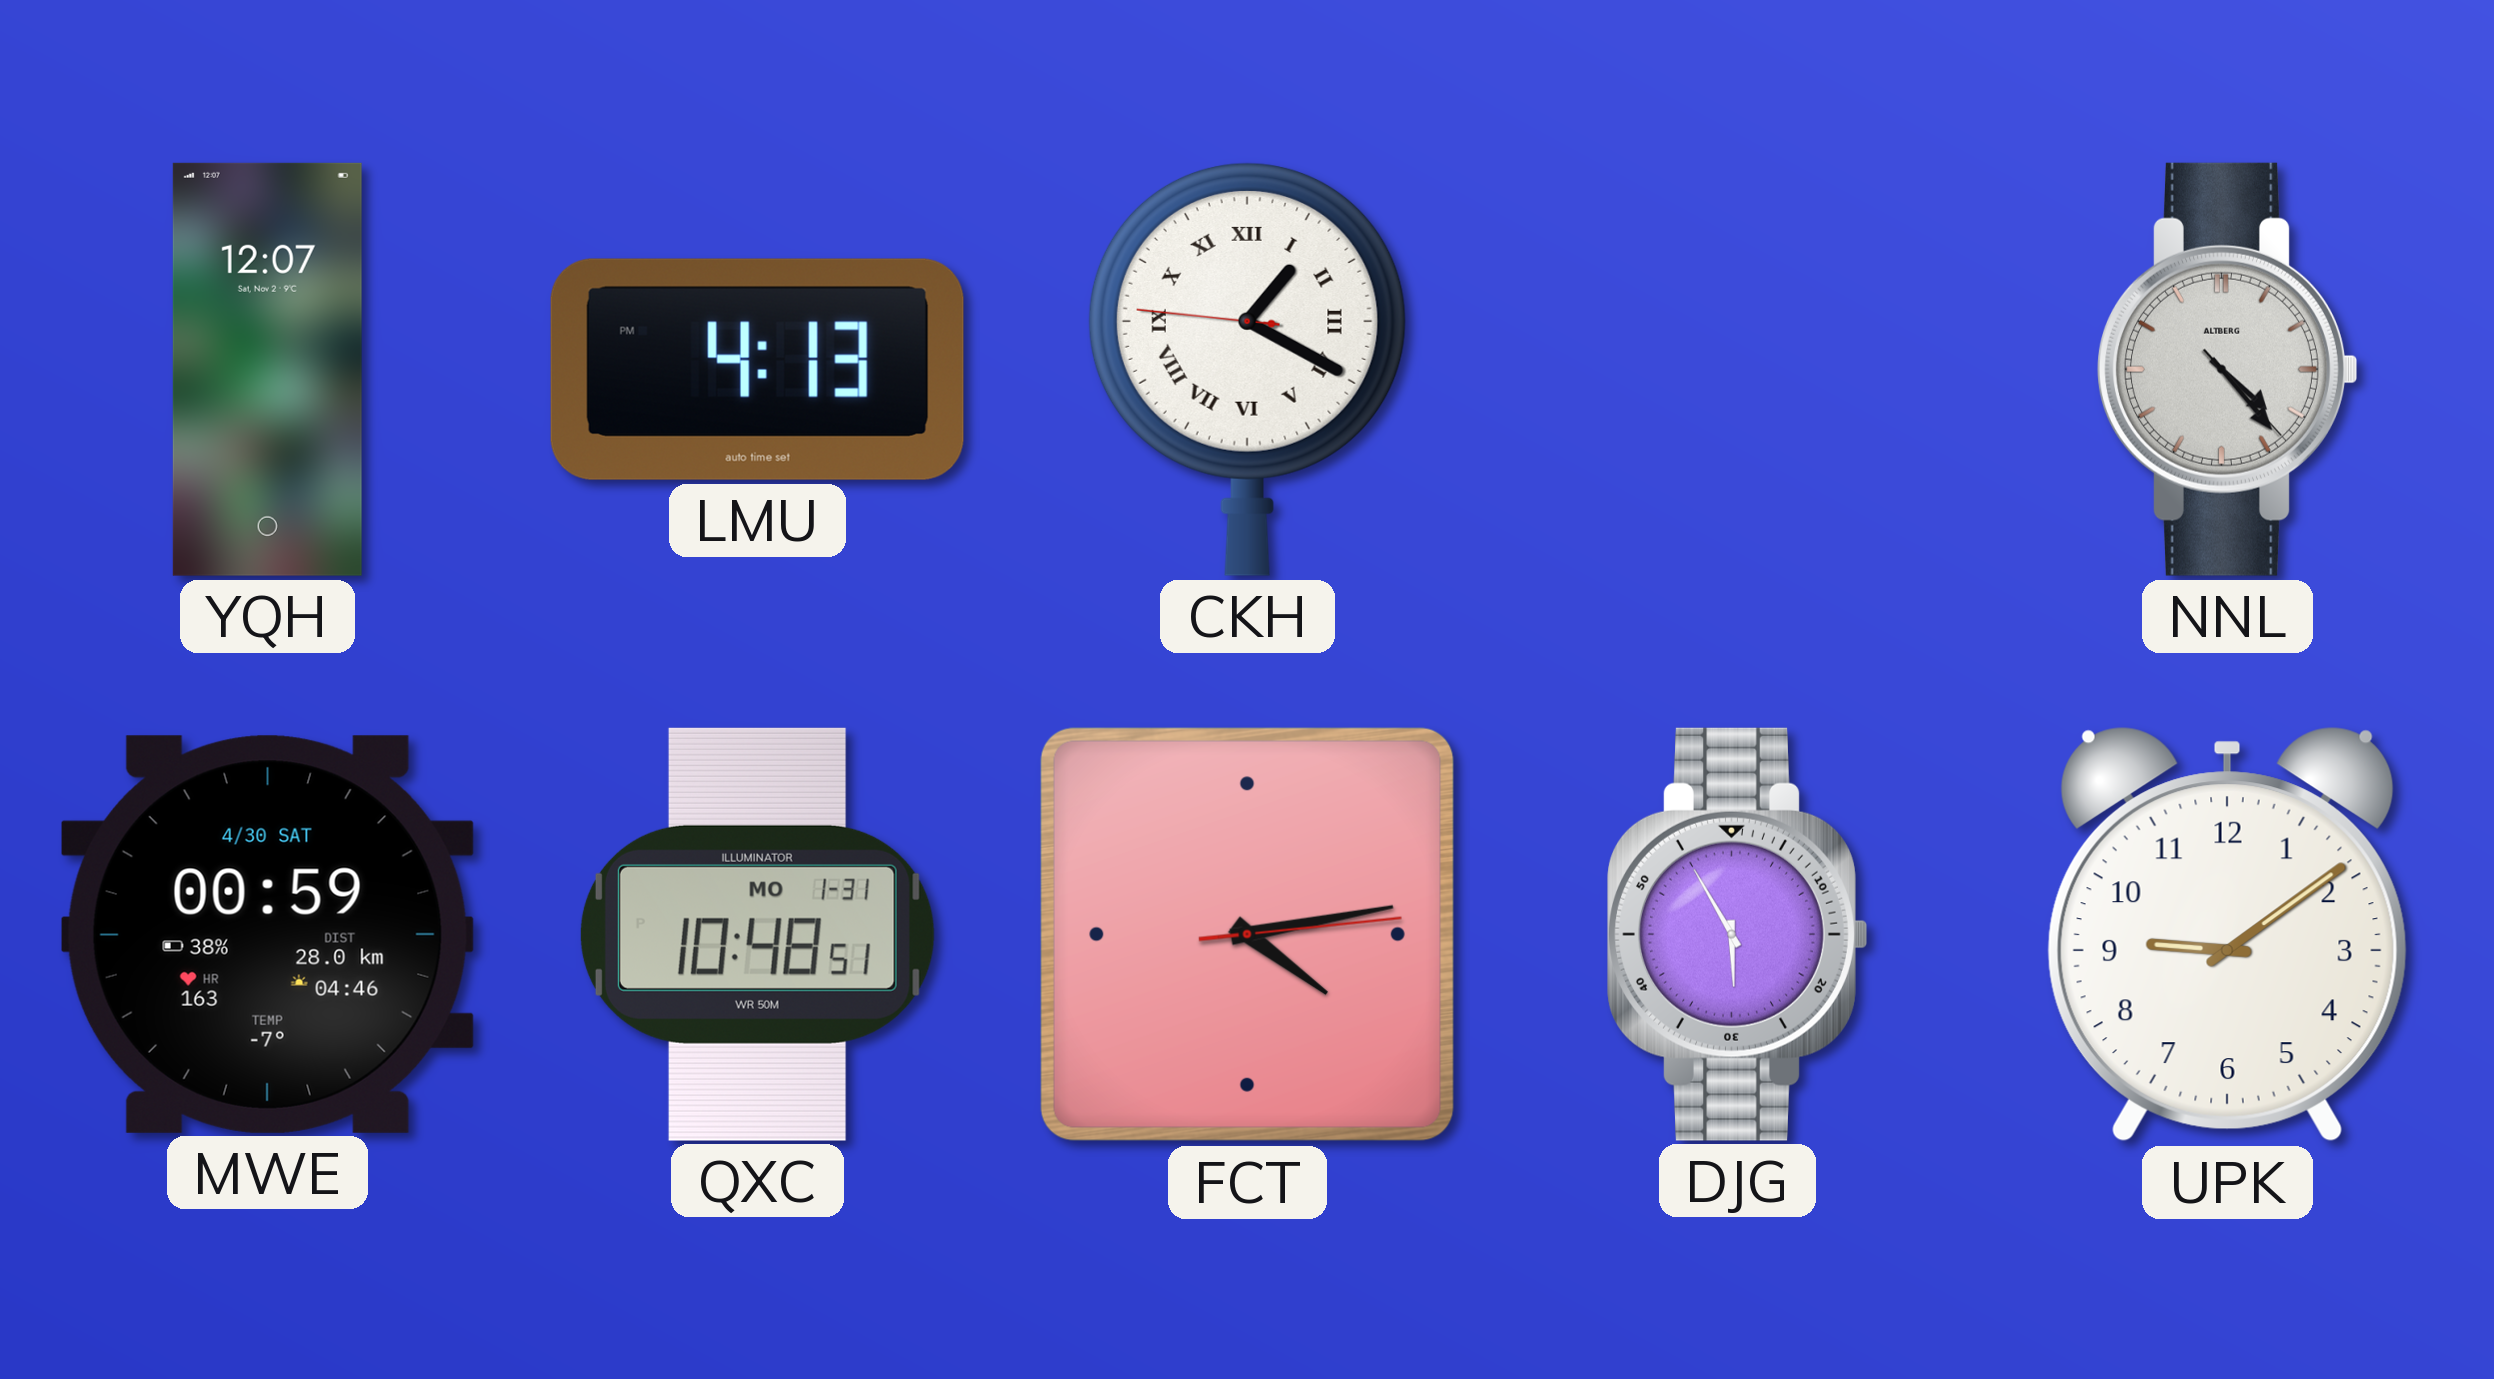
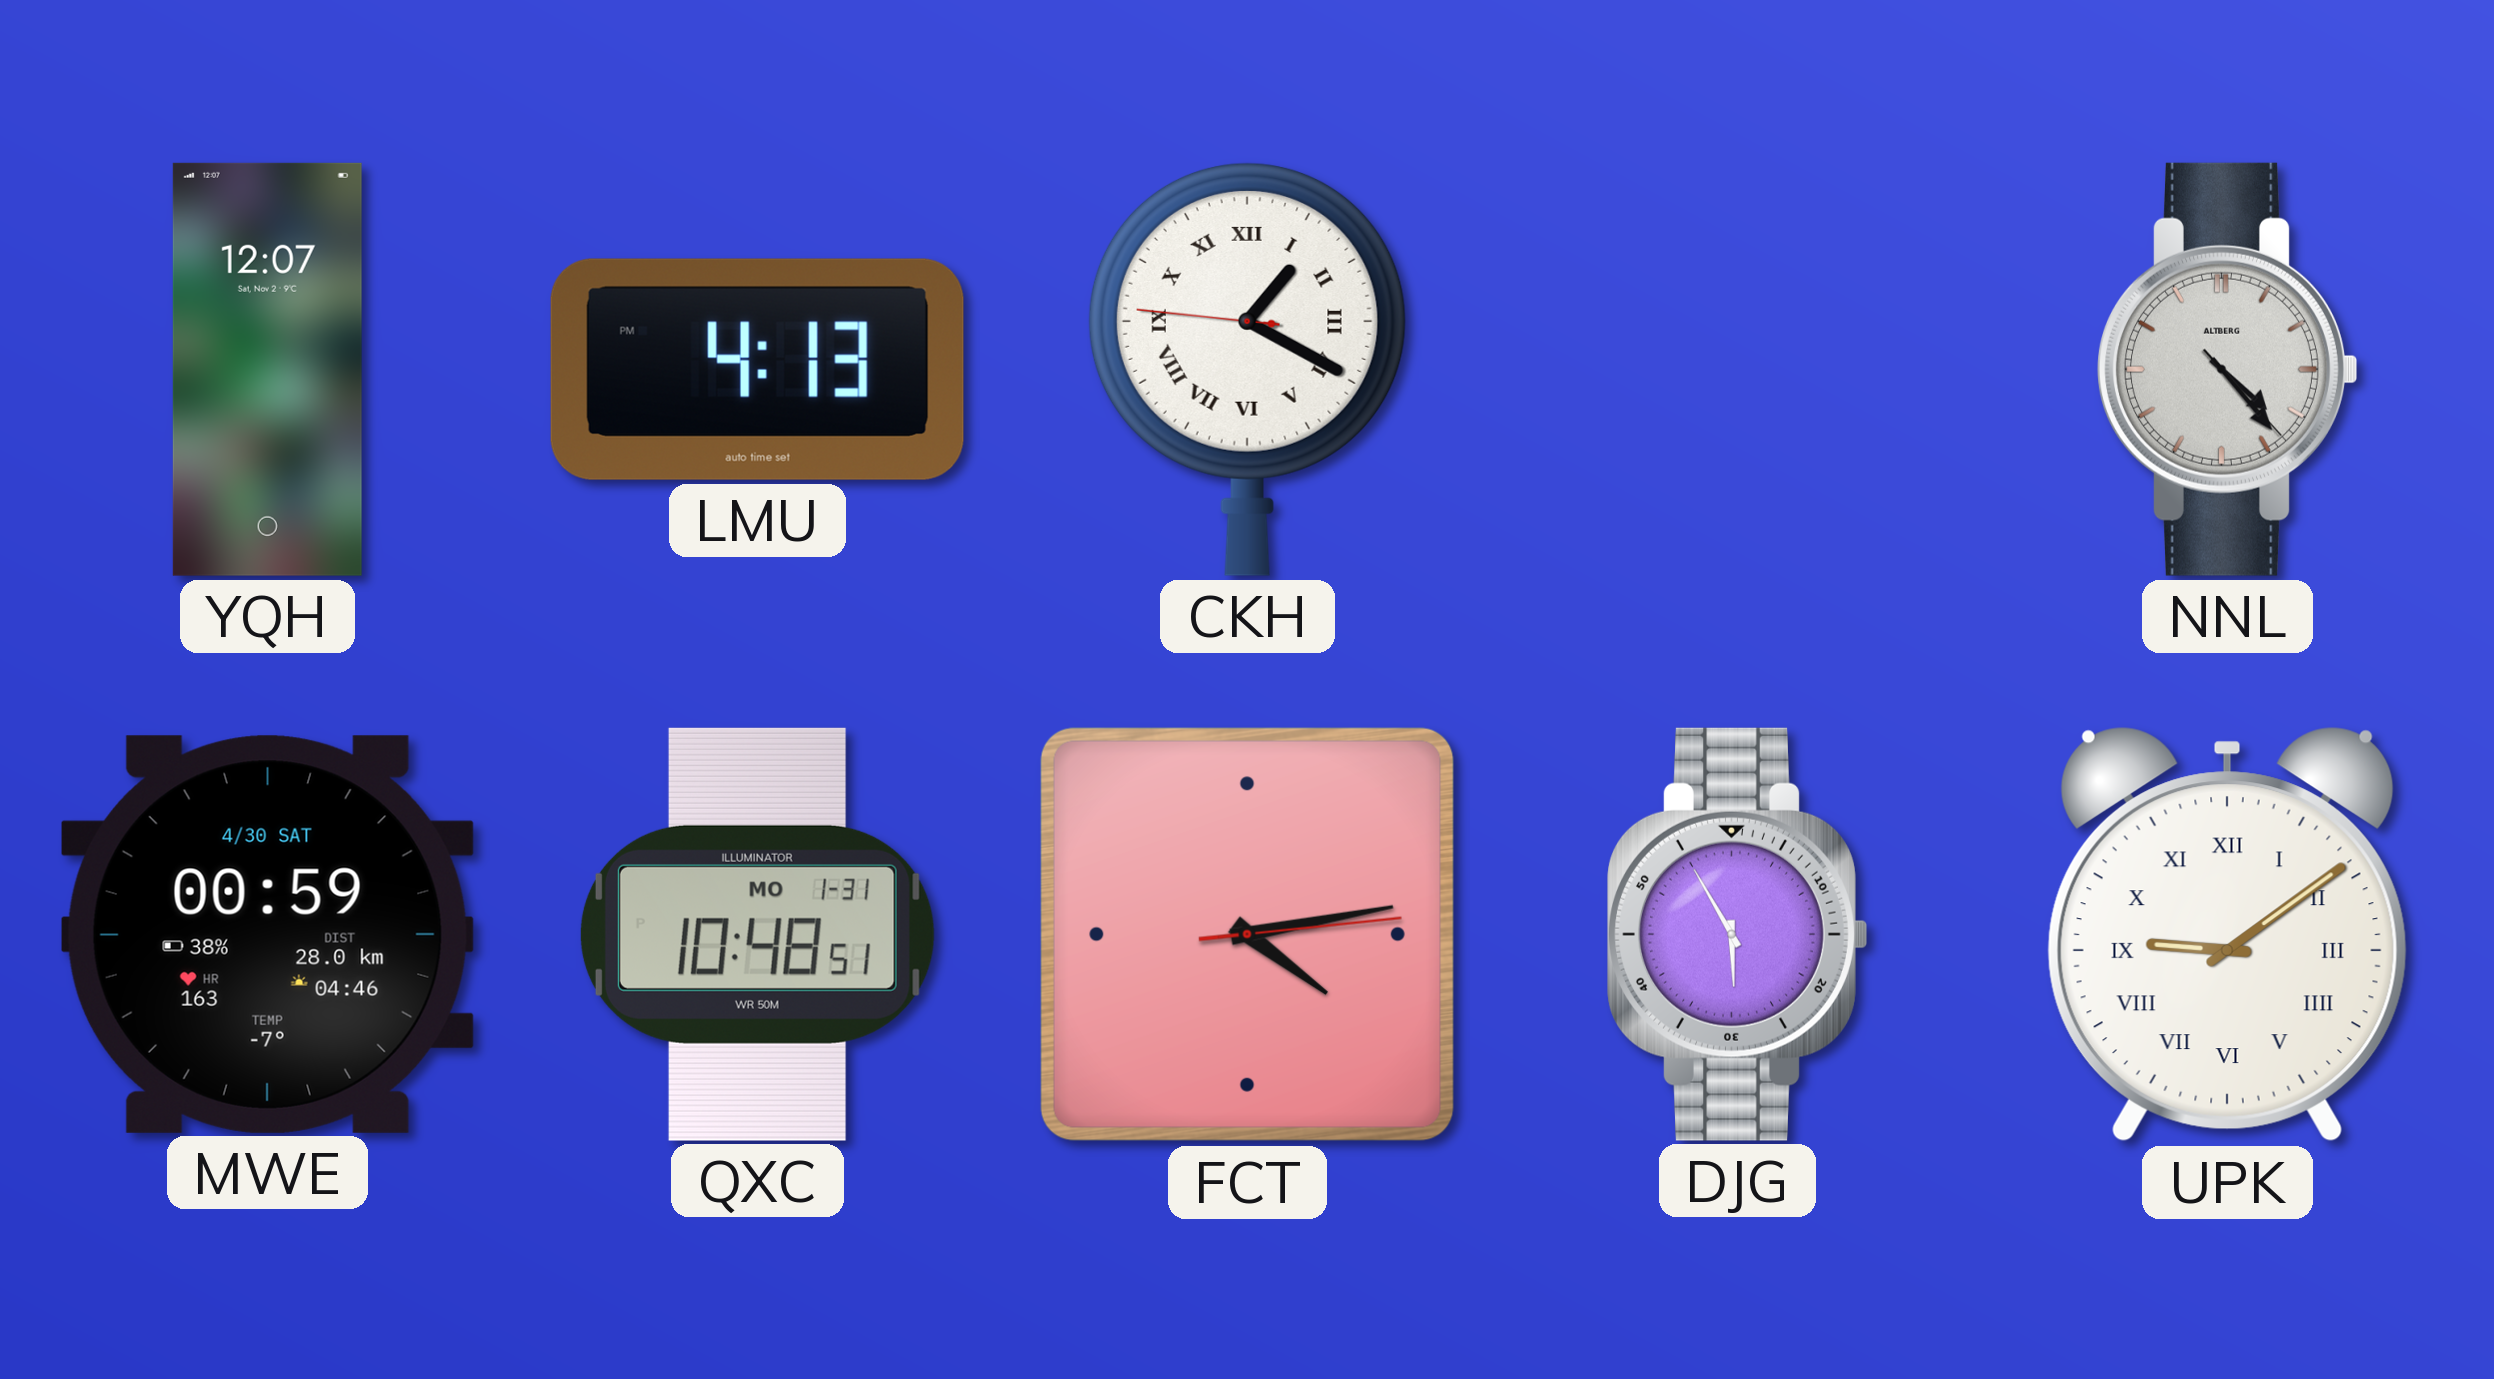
UPK numerals: Arabic -> Roman
